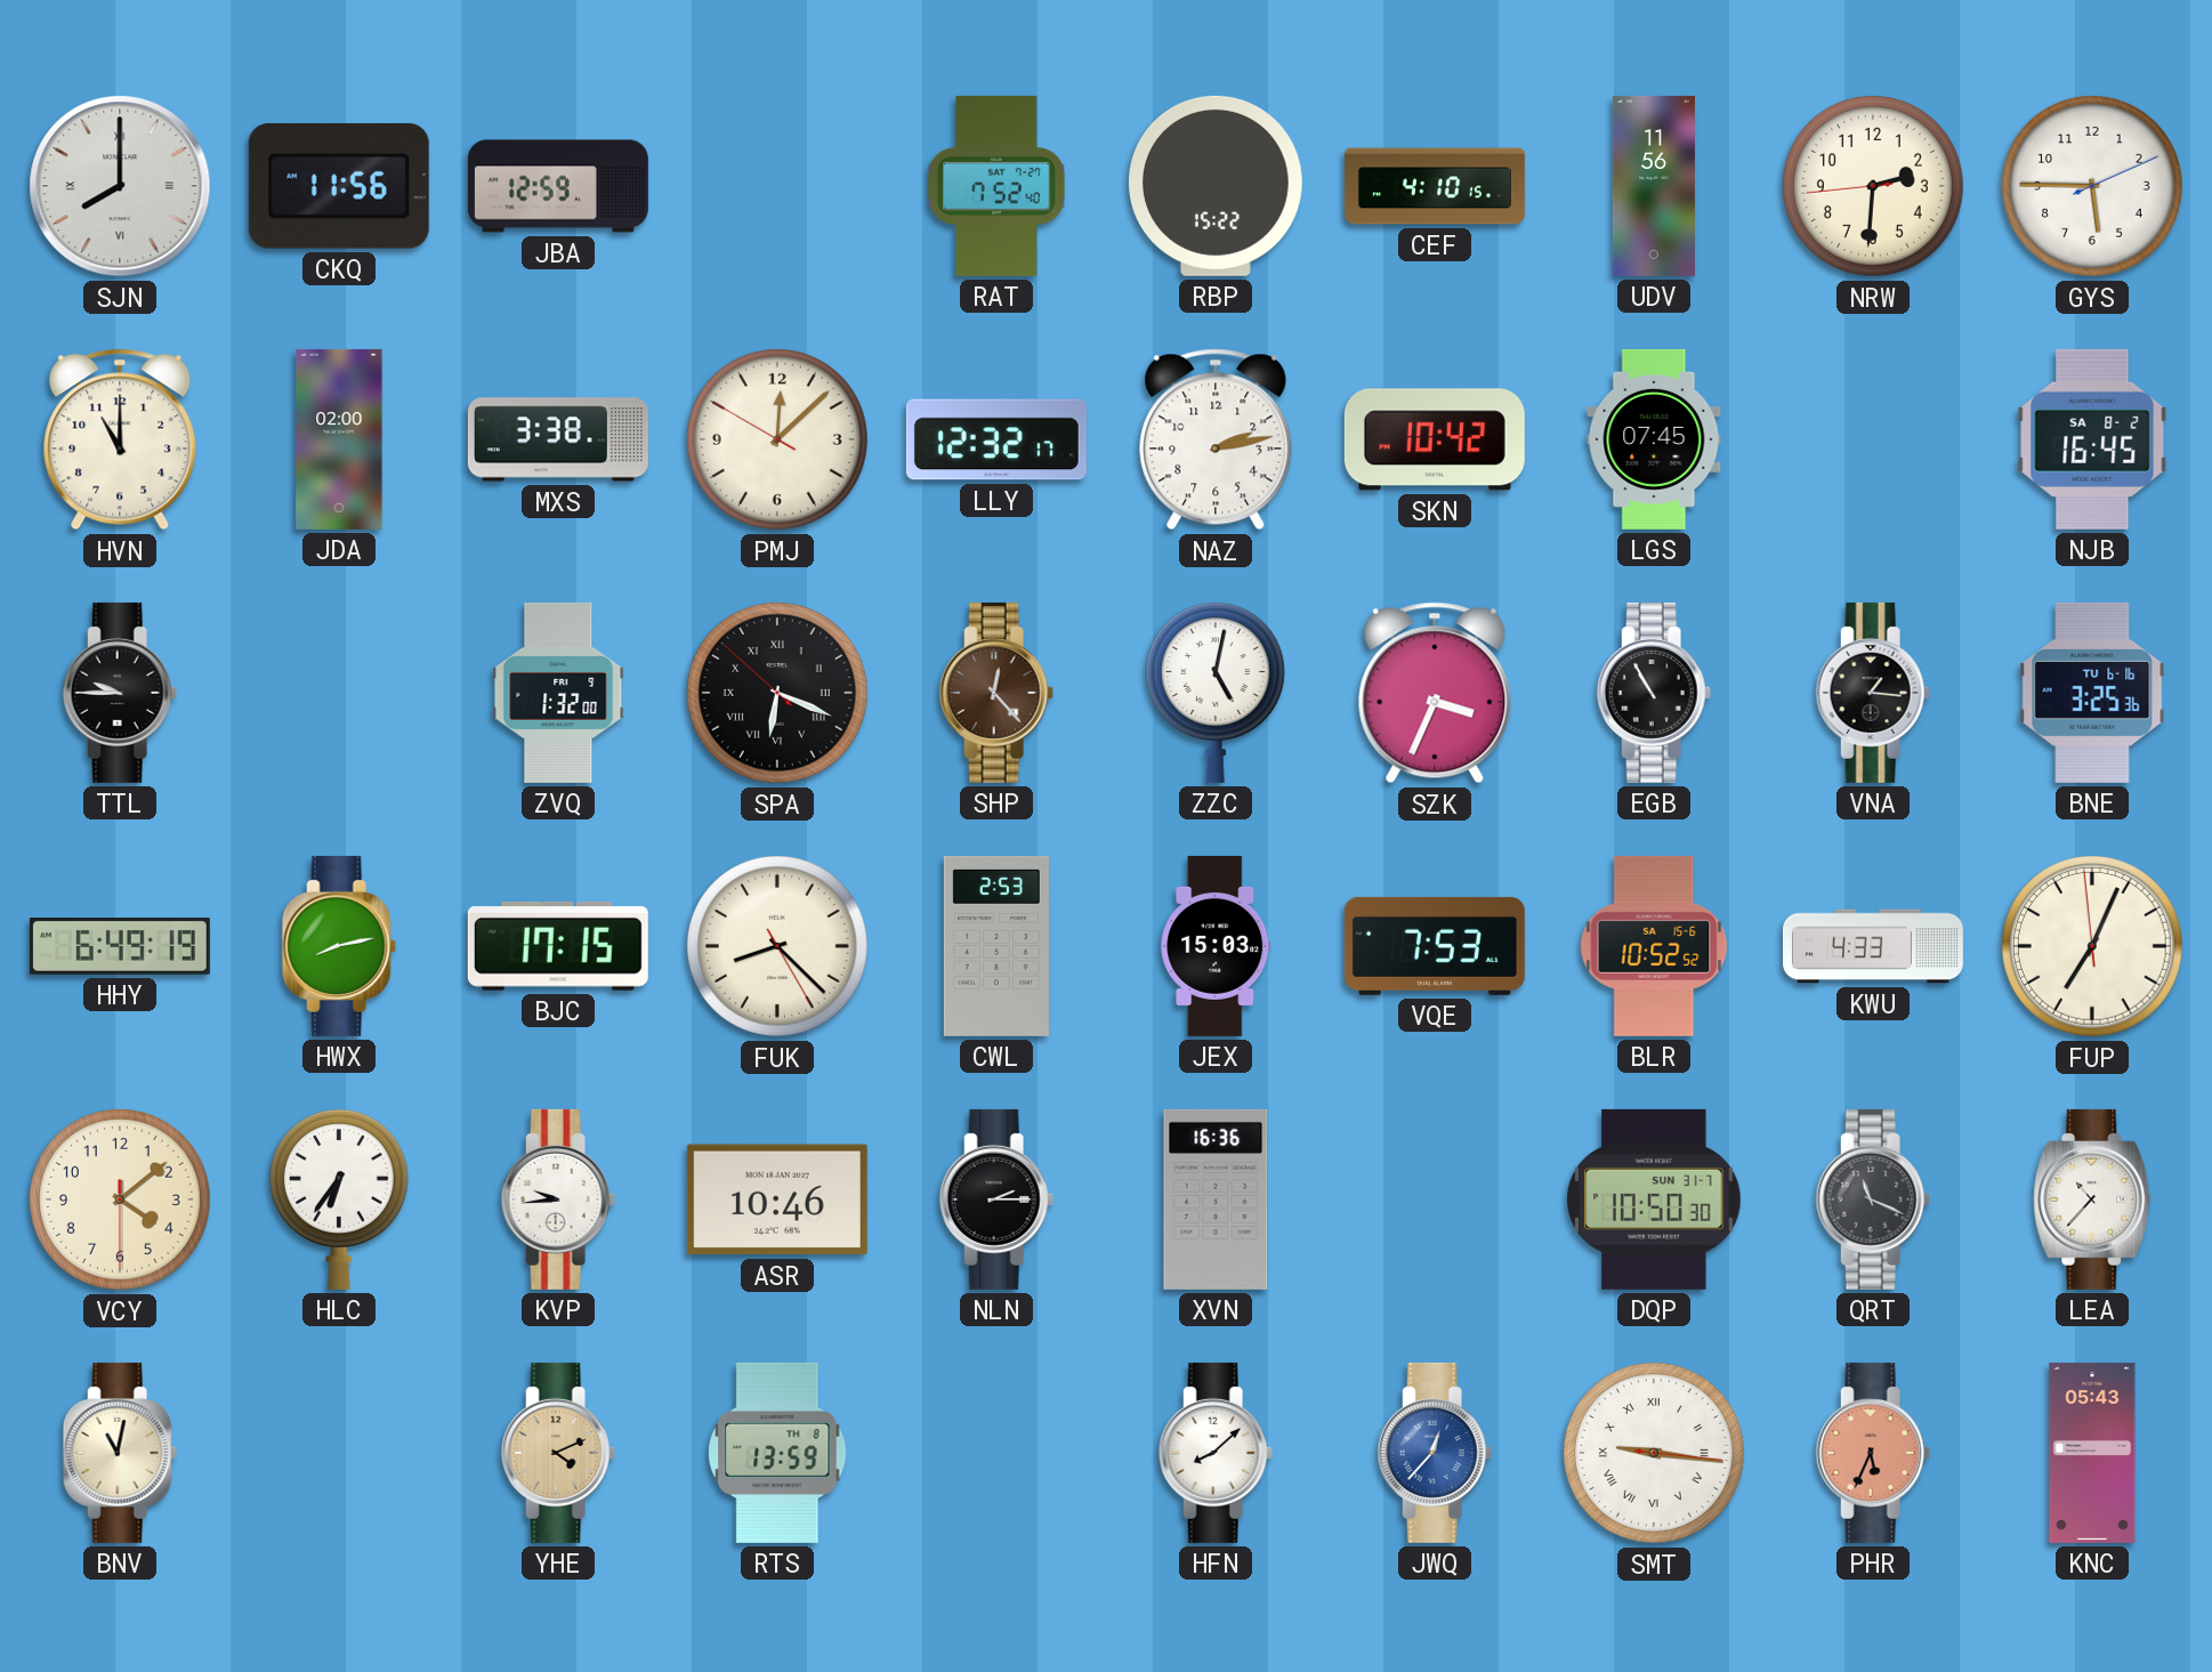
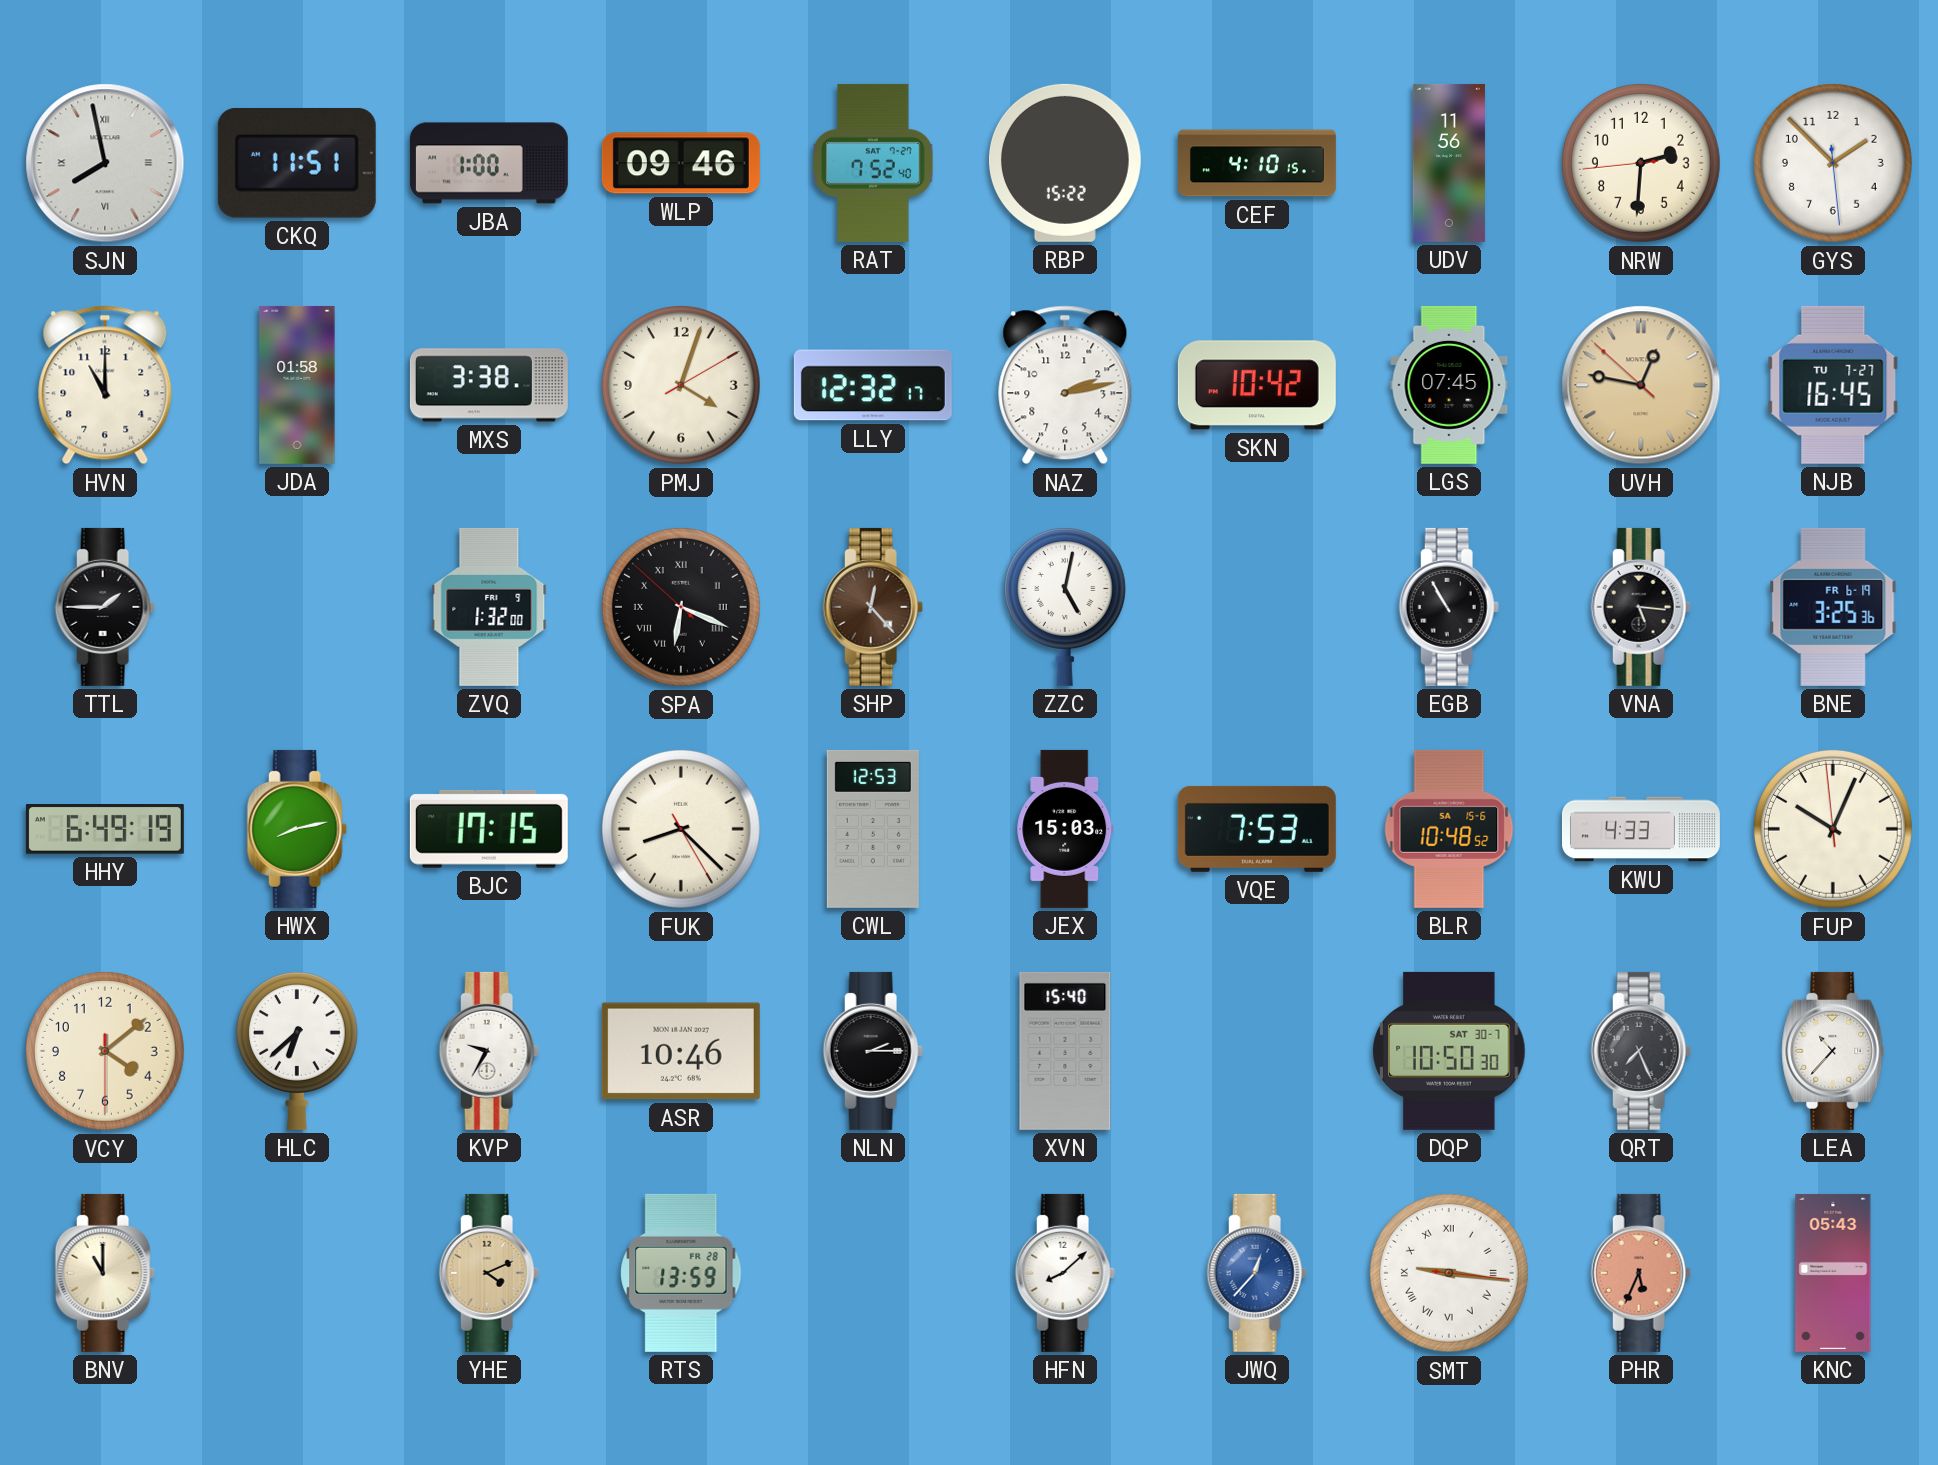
SJN: 8:00 -> 7:58
CKQ: 11:56 -> 11:51
JBA: 12:59 -> 1:00
WLP: none -> 09:46
GYS: 5:45 -> 1:52
JDA: 02:00 -> 01:58
PMJ: 12:07 -> 4:03
UVH: none -> 12:46
NJB date: SA 8-2 -> TU 7-27
TTL: 9:45 -> 1:45
SZK: 3:34 -> none
VNA: 1:16 -> 5:16
BNE date: TU 6-16 -> FR 6-19
CWL: 2:53 -> 12:53
BLR: 10:52 -> 10:48
FUP: 7:03 -> 10:03
HLC: 6:36 -> 6:38
KVP: 9:44 -> 9:35
XVN: 16:36 -> 15:40
DQP date: SUN 31-7 -> SAT 30-7
QRT: 11:19 -> 7:26
BNV: 11:02 -> 11:00
RTS date: TH 8 -> FR 28
